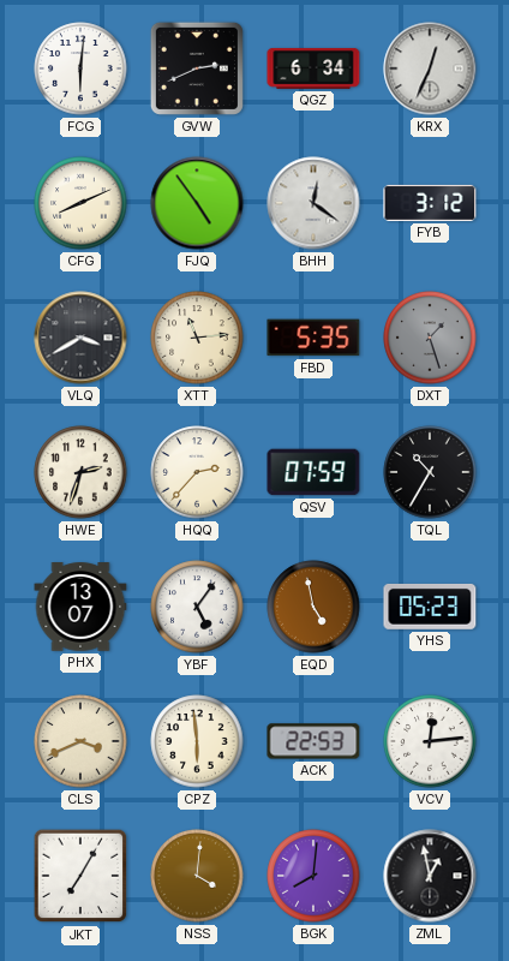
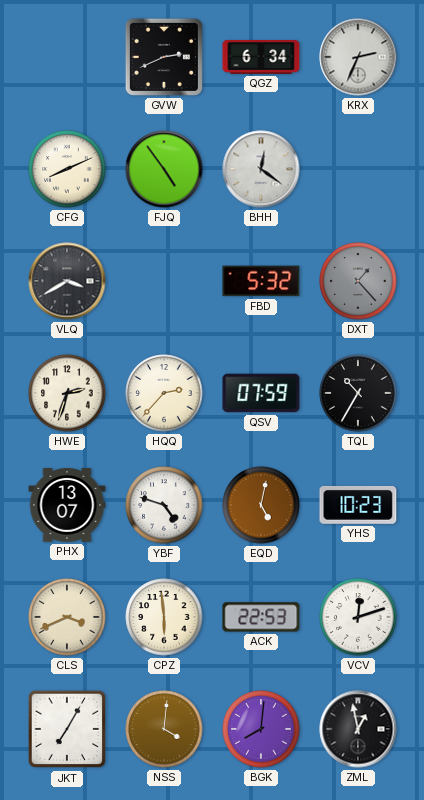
FCG: 6:01 -> none
KRX: 12:34 -> 2:34
FYB: 3:12 -> none
XTT: 11:14 -> none
FBD: 5:35 -> 5:32
DXT: 1:27 -> 1:23
YBF: 5:06 -> 4:48
EQD: 4:58 -> 5:02
YHS: 05:23 -> 10:23
VCV: 12:14 -> 12:12
